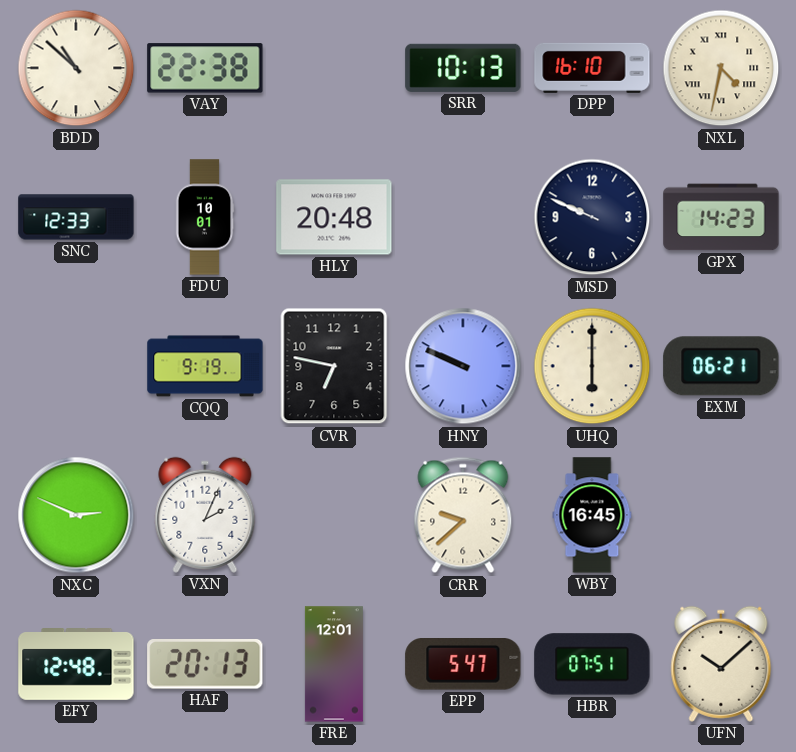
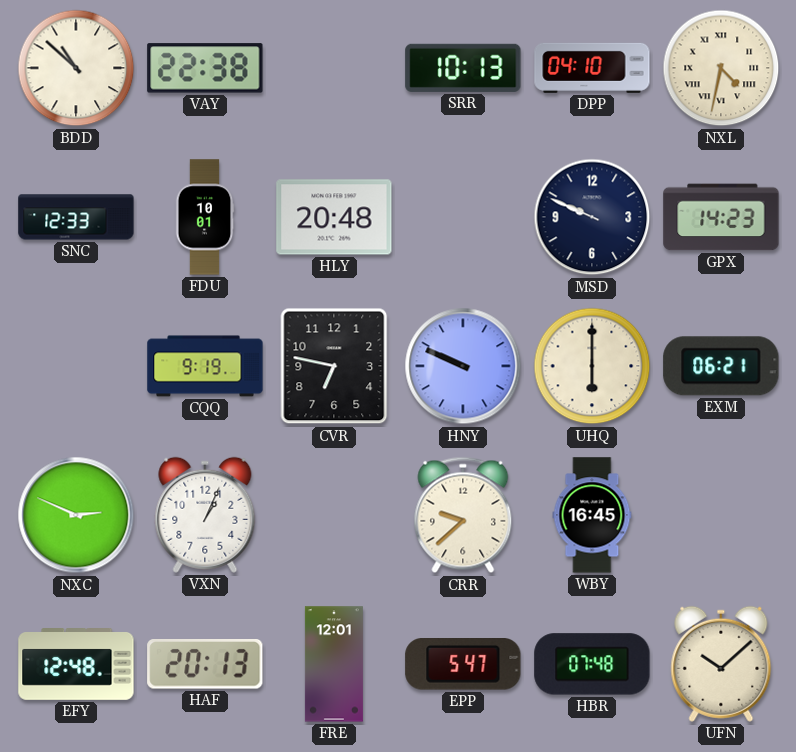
DPP: 16:10 -> 04:10
VXN: 2:04 -> 1:04
HBR: 07:51 -> 07:48
